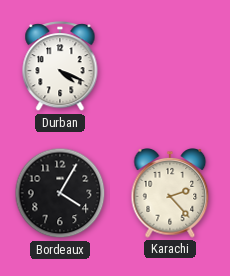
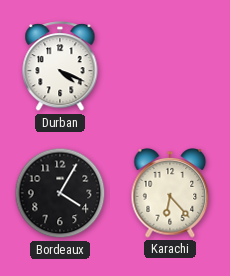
Karachi: 2:23 -> 6:23
